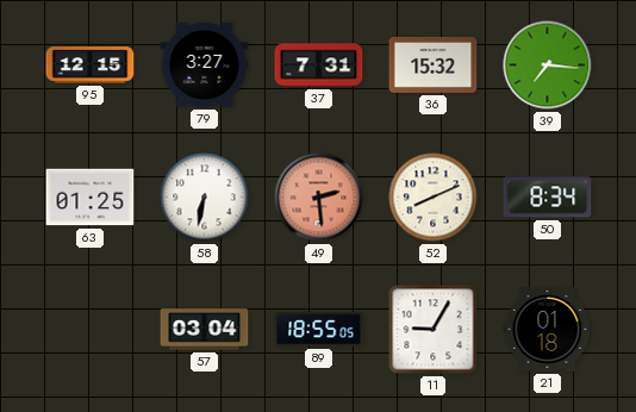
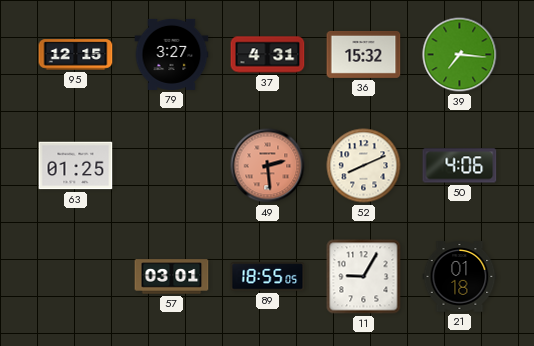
37: 7:31 -> 4:31
58: 6:32 -> none
50: 8:34 -> 4:06
57: 03:04 -> 03:01
